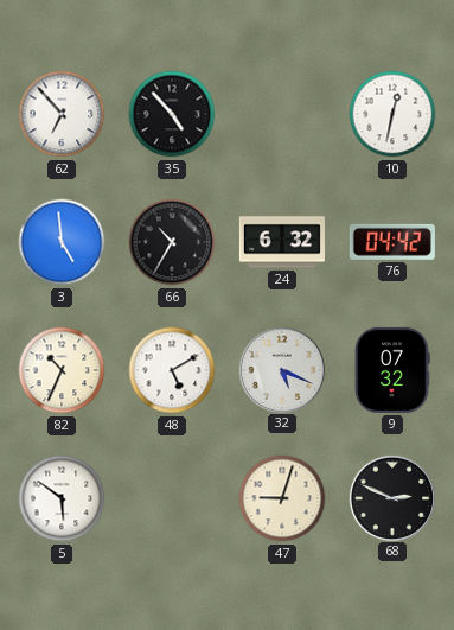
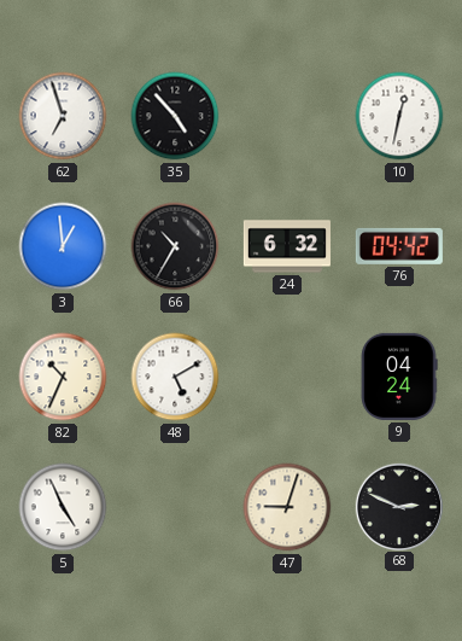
62: 6:53 -> 6:57
3: 4:59 -> 12:59
32: 5:19 -> none
9: 07:32 -> 04:24
5: 5:51 -> 4:56
